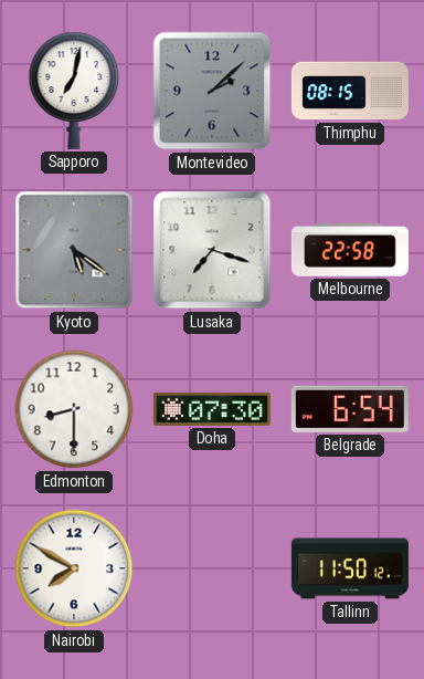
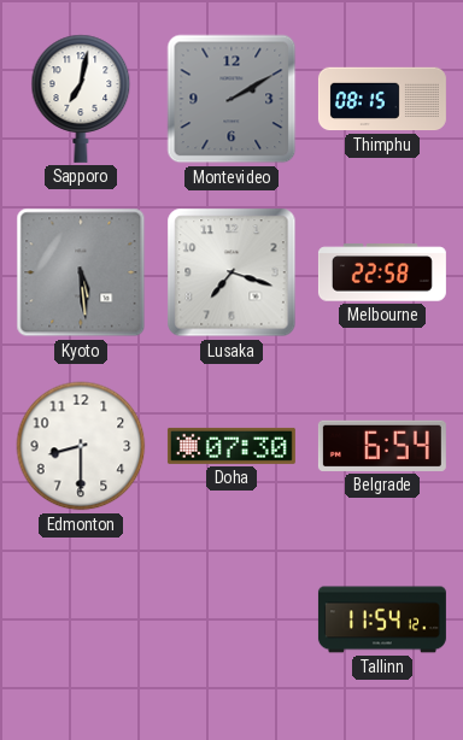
Montevideo: 2:08 -> 2:10
Kyoto: 5:21 -> 5:29
Nairobi: 7:50 -> none
Tallinn: 11:50 -> 11:54
